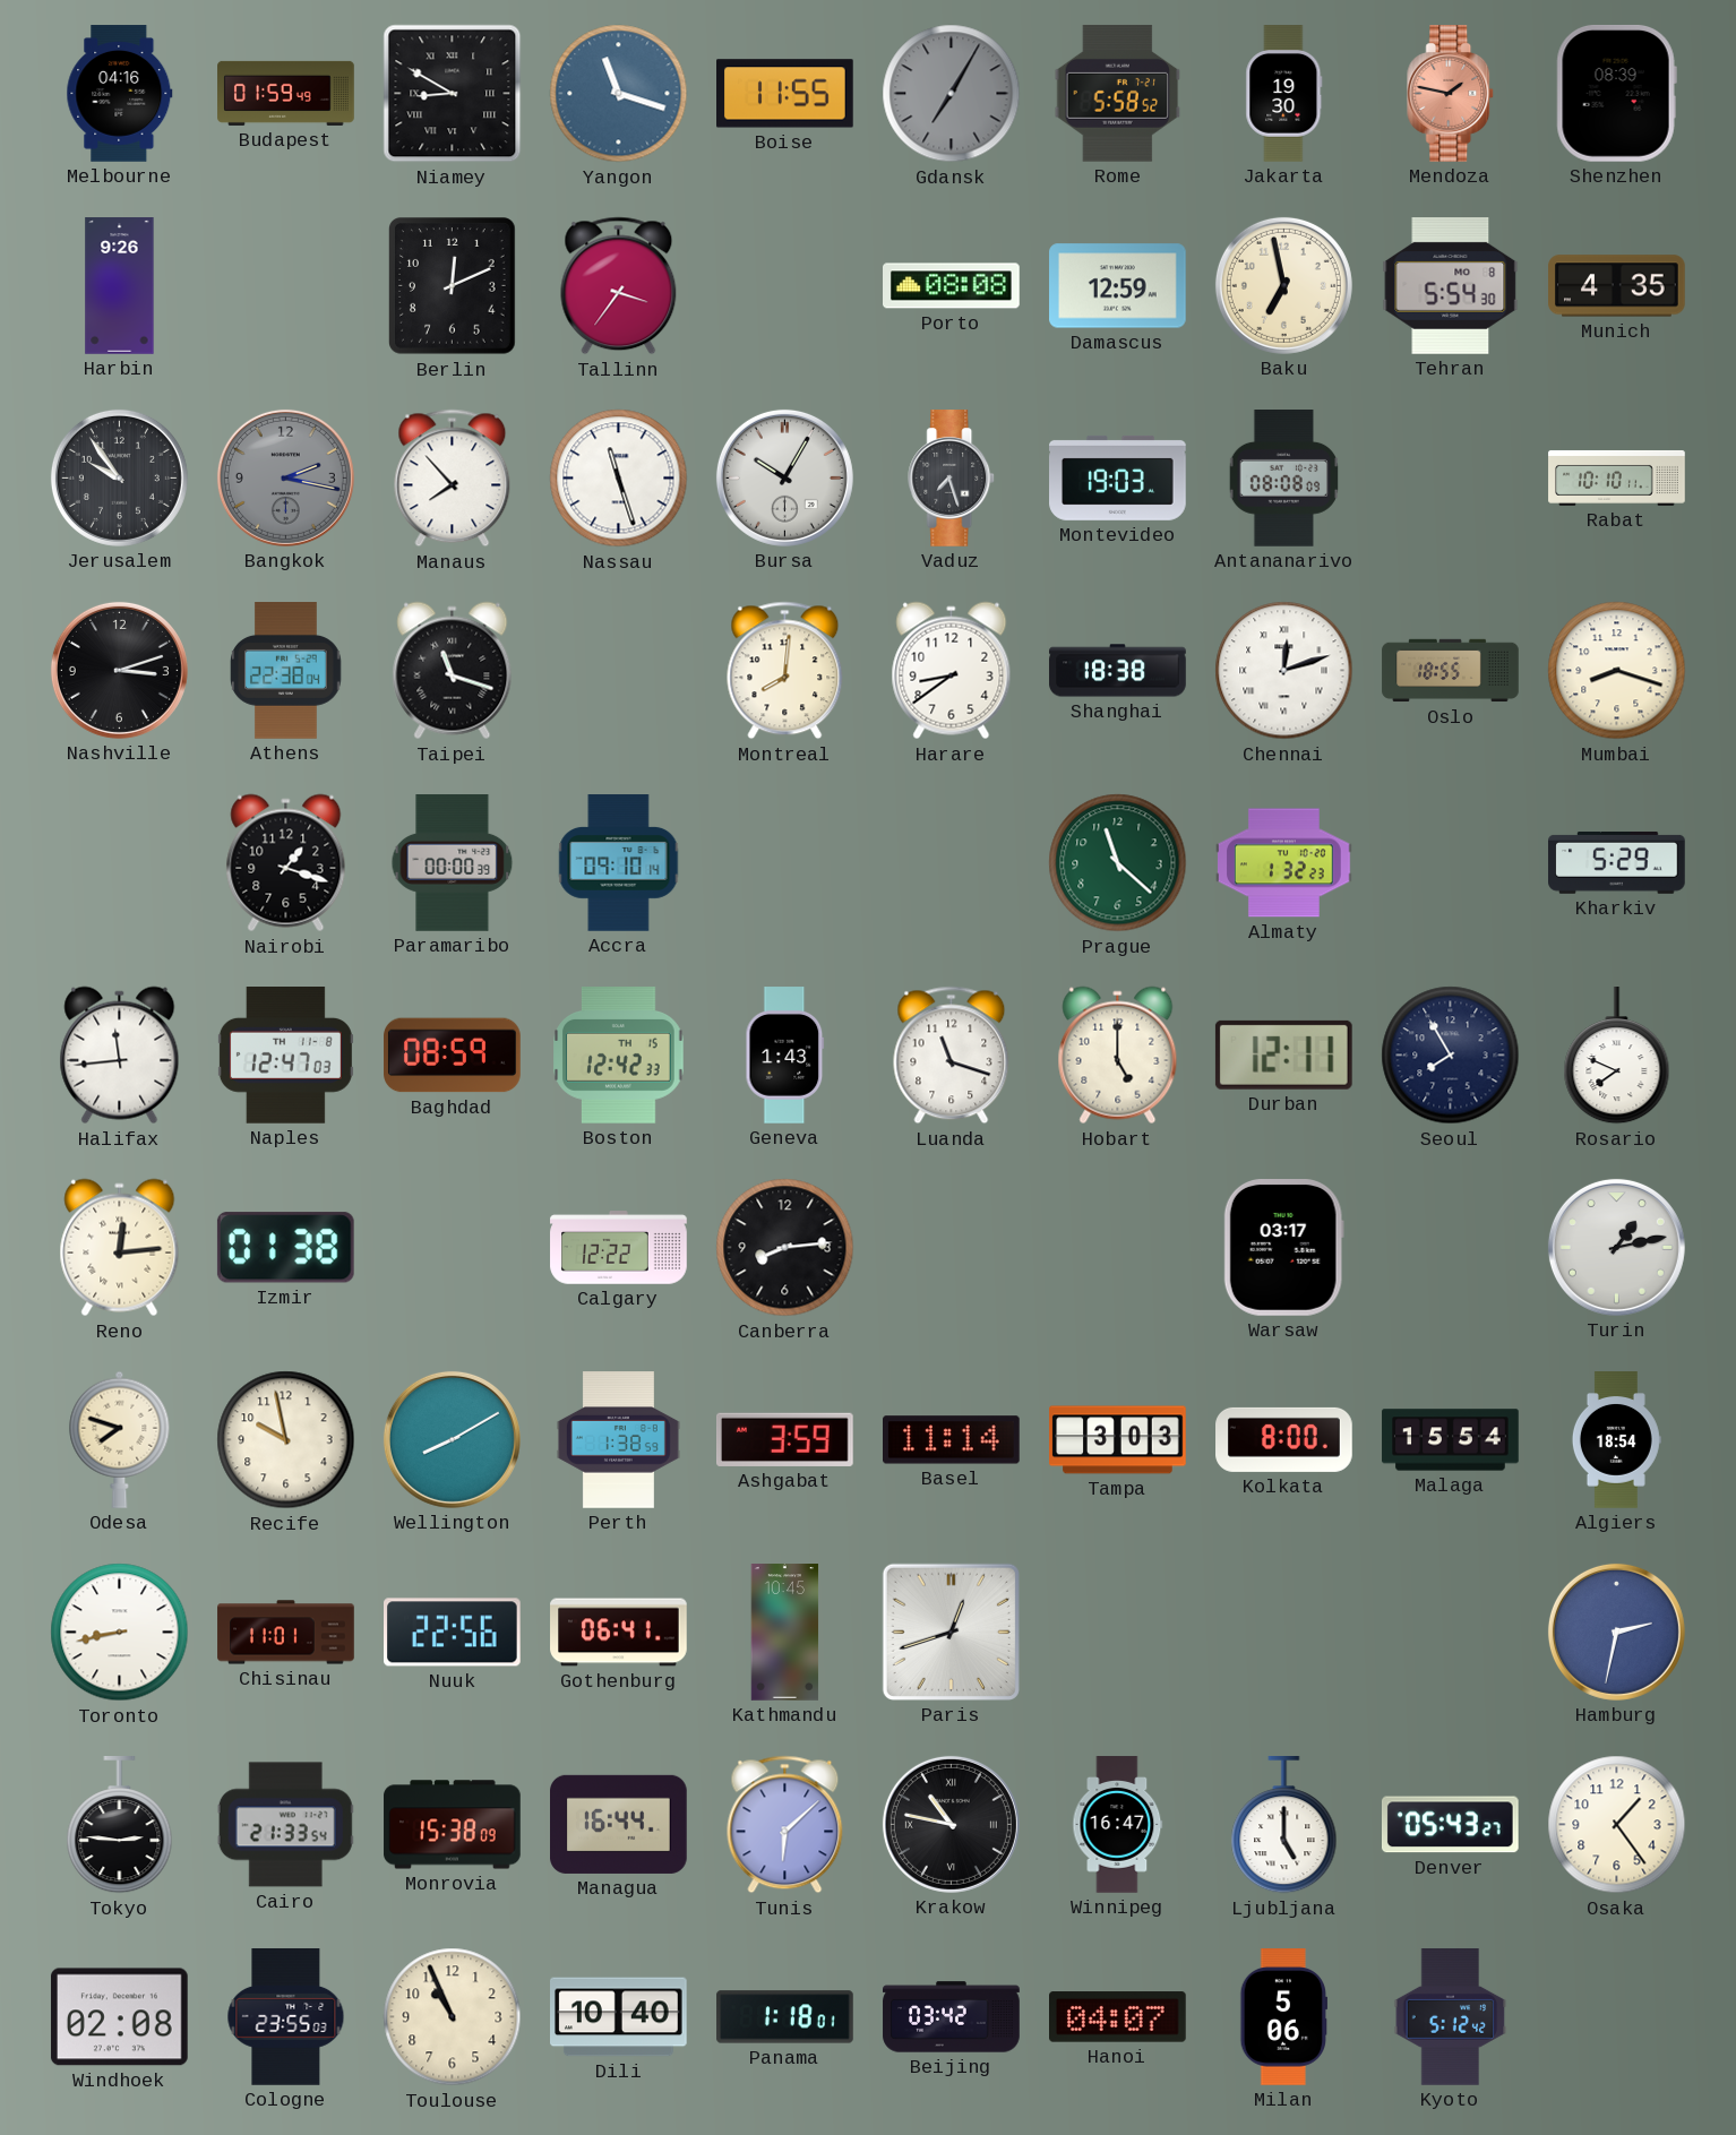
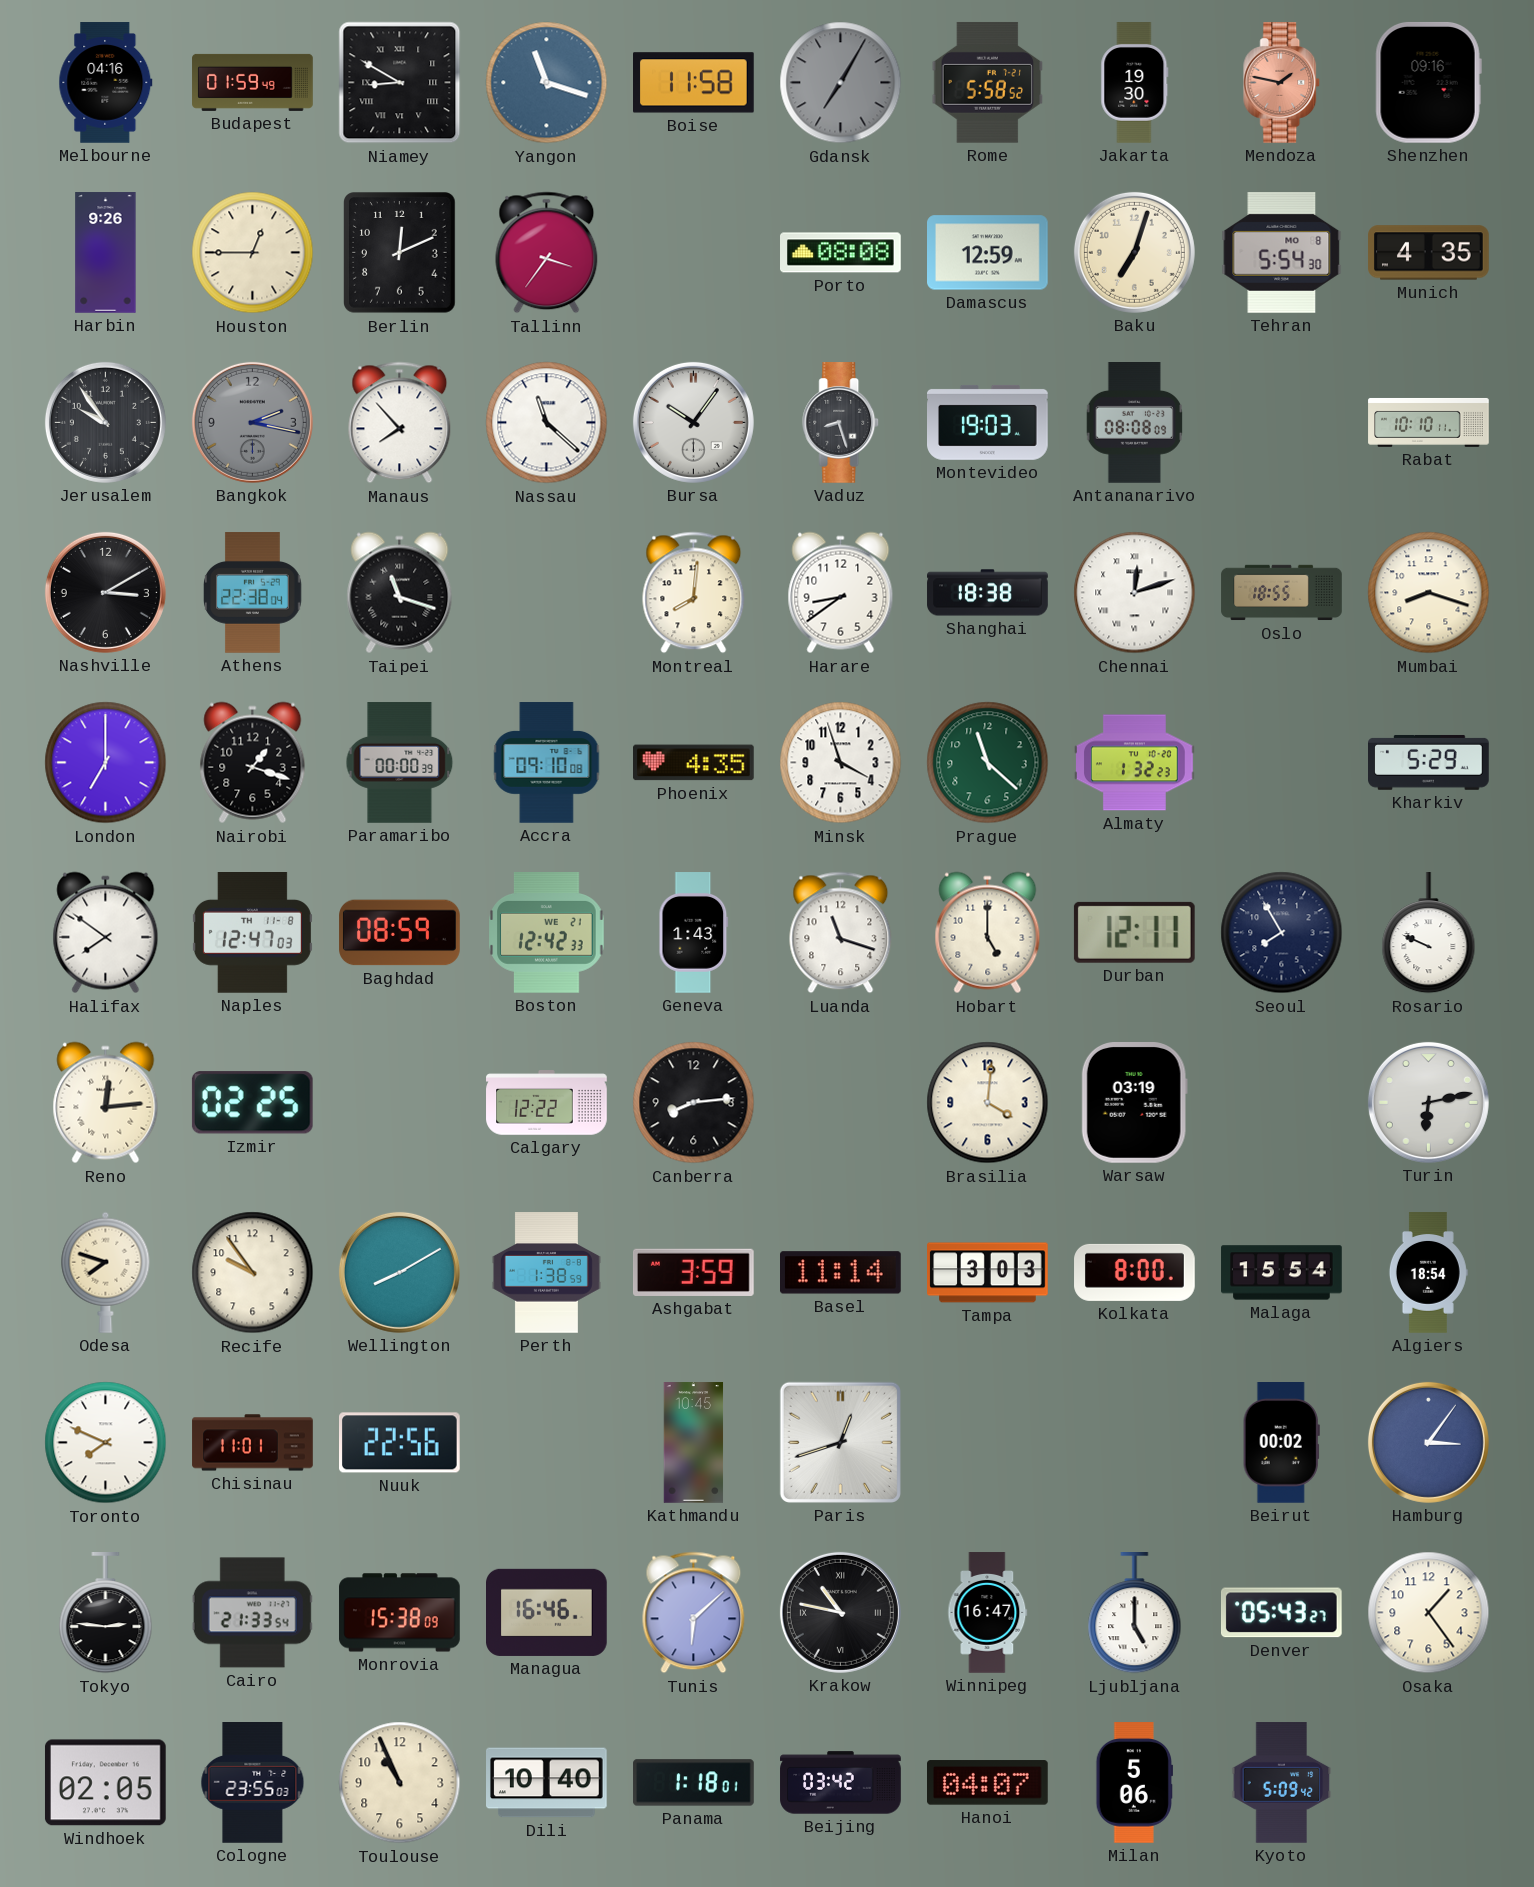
Boise: 11:55 -> 11:58
Shenzhen: 08:39 -> 09:16
Houston: none -> 12:45
Baku: 6:58 -> 7:03
Nassau: 11:27 -> 11:22
Bursa: 10:05 -> 10:06
Vaduz: 7:27 -> 8:27
Nashville: 3:12 -> 3:10
London: none -> 7:00
Accra: 09:10:14 -> 09:10:08
Phoenix: none -> 4:35
Minsk: none -> 3:57
Halifax: 11:44 -> 7:51
Boston date: TH 15 -> WE 21
Rosario: 7:49 -> 9:49
Izmir: 01:38 -> 02:25
Brasilia: none -> 4:01
Warsaw: 03:17 -> 03:19
Turin: 1:13 -> 6:13
Recife: 9:58 -> 9:54
Toronto: 8:43 -> 7:49
Gothenburg: 06:41 -> none
Beirut: none -> 00:02
Hamburg: 2:32 -> 3:06
Managua: 16:44 -> 16:46
Windhoek: 02:08 -> 02:05
Kyoto: 5:12 -> 5:09
